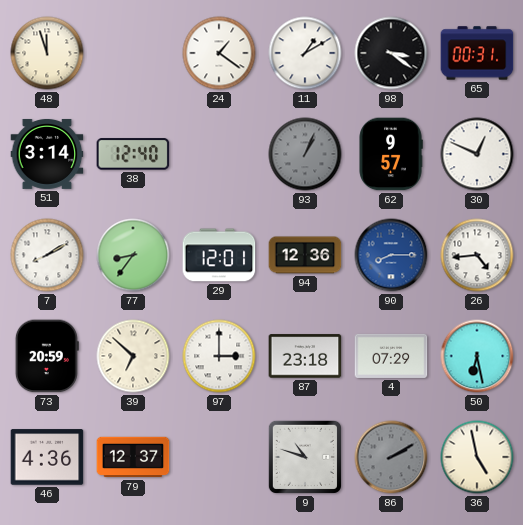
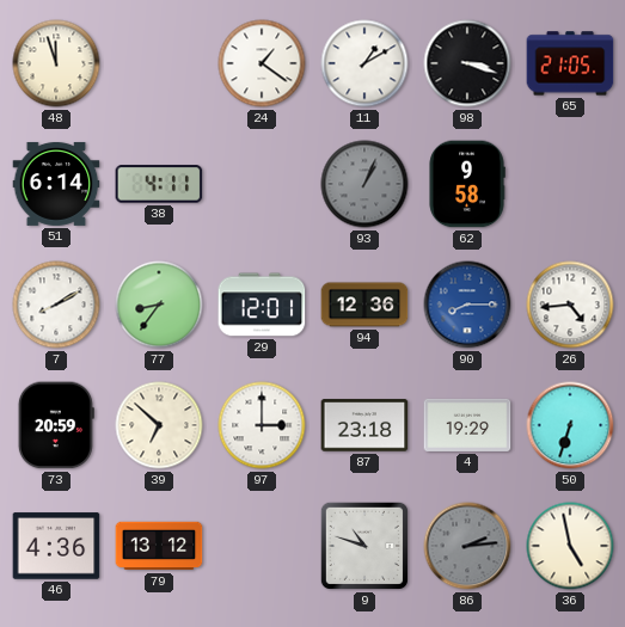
98: 3:21 -> 3:18
65: 00:31 -> 21:05
51: 3:14 -> 6:14
38: 12:40 -> 4:11
62: 9:57 -> 9:58
30: 12:49 -> none
4: 07:29 -> 19:29
50: 6:28 -> 6:33
79: 12:37 -> 13:12
86: 2:10 -> 2:14
